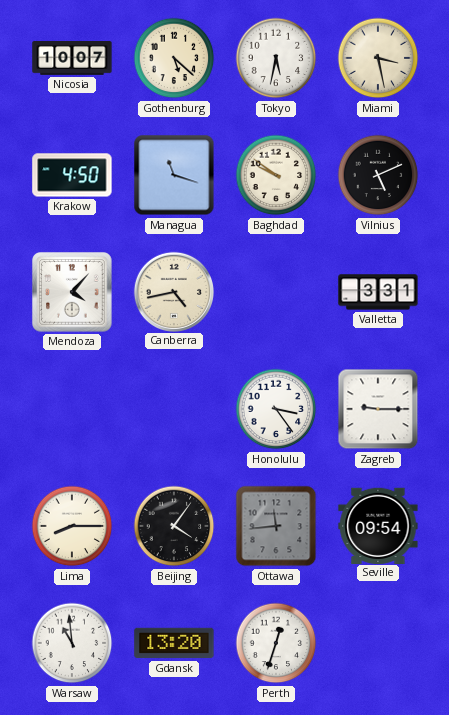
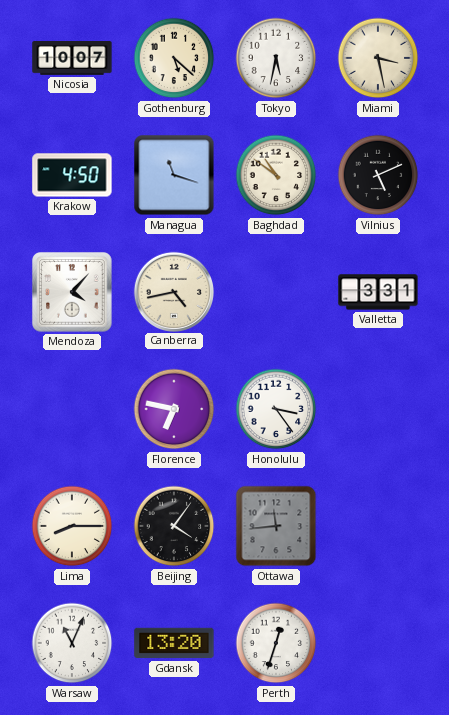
Baghdad: 9:51 -> 10:51
Florence: none -> 6:47
Zagreb: 9:15 -> none
Seville: 09:54 -> none
Warsaw: 10:59 -> 11:04
